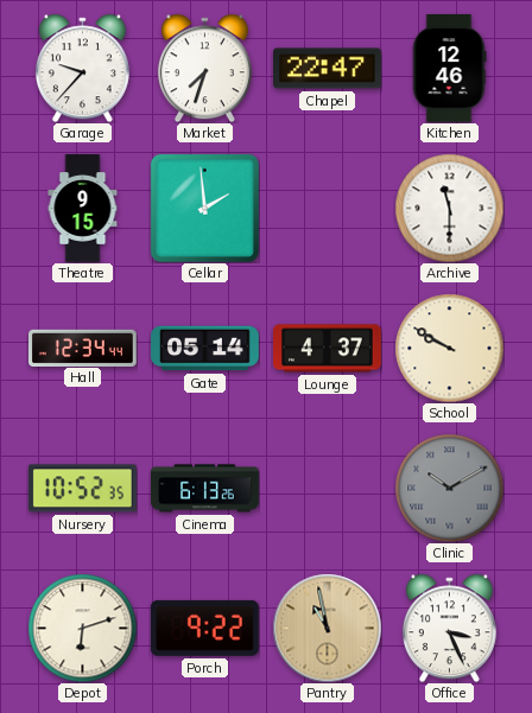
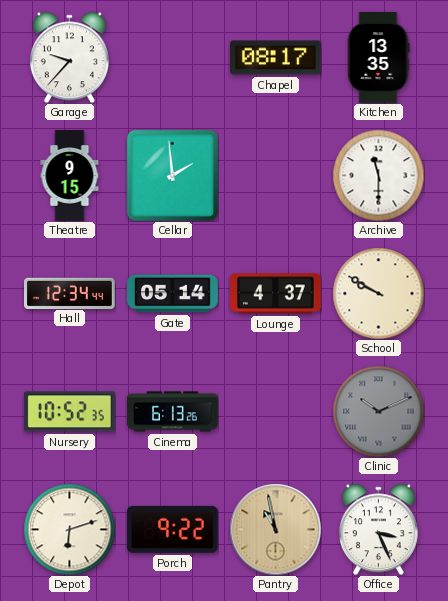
Market: 7:33 -> none
Chapel: 22:47 -> 08:17
Kitchen: 12:46 -> 13:35
Clinic: 10:10 -> 10:11
